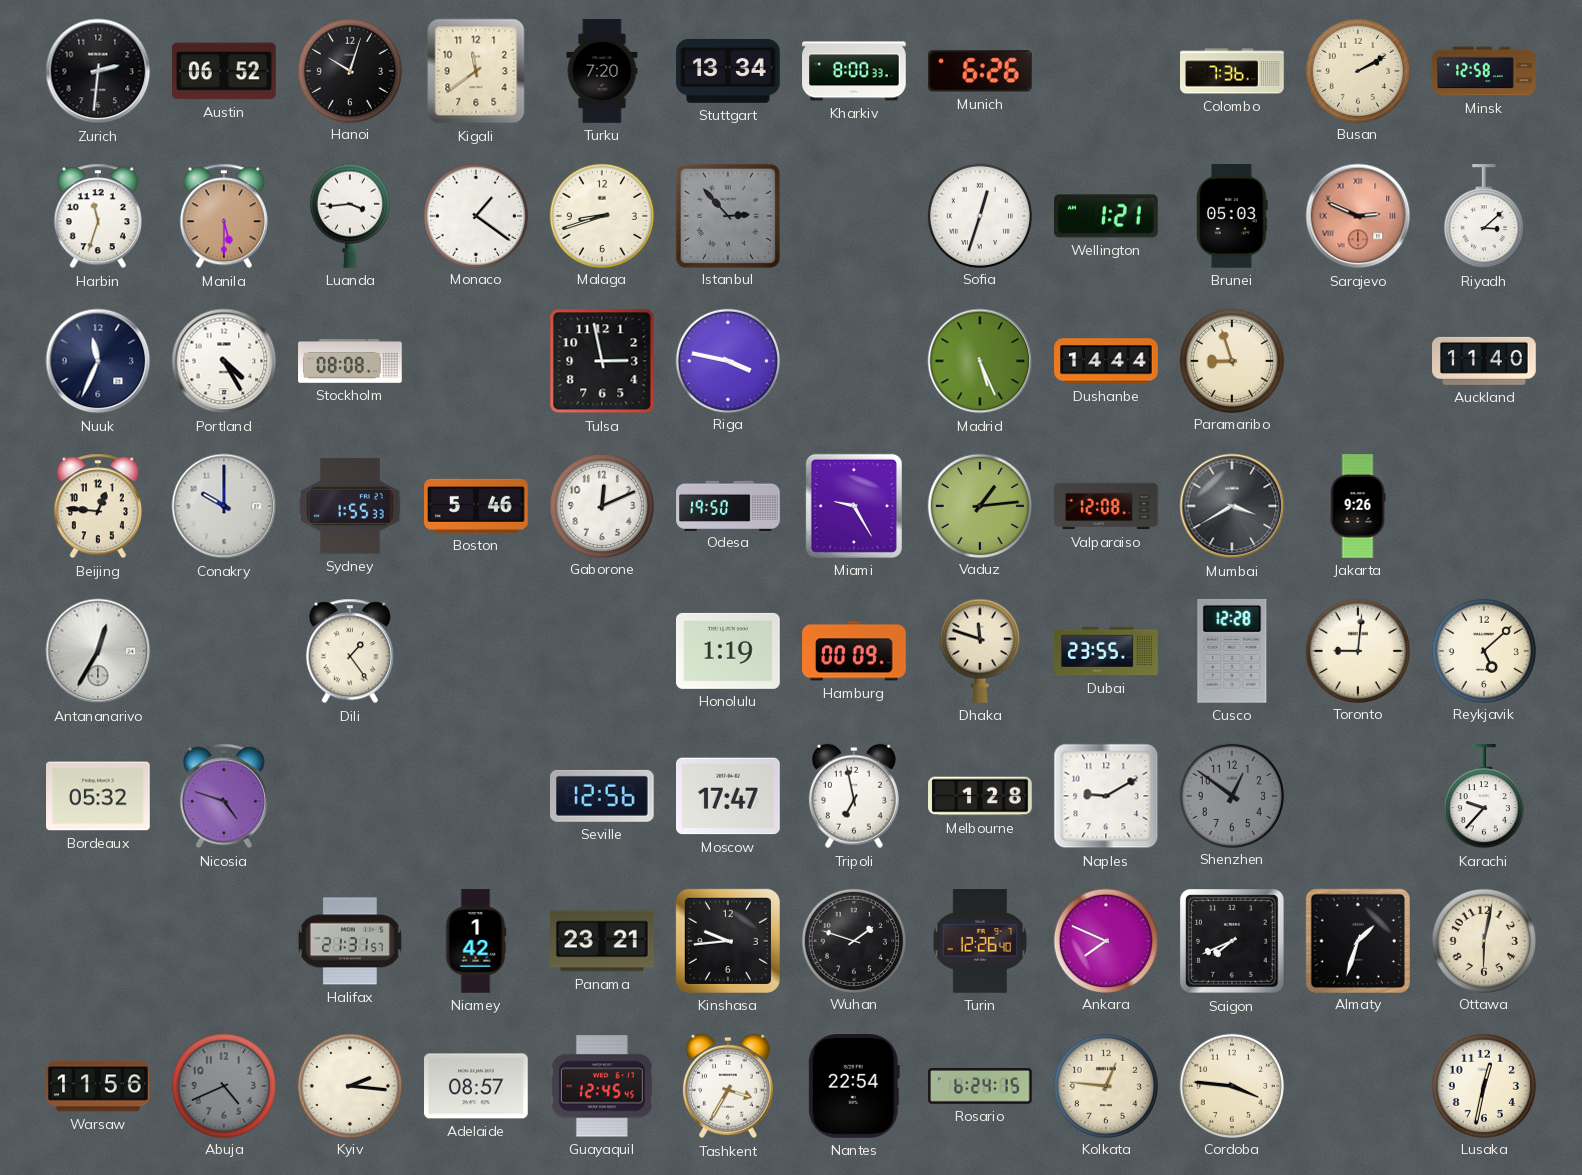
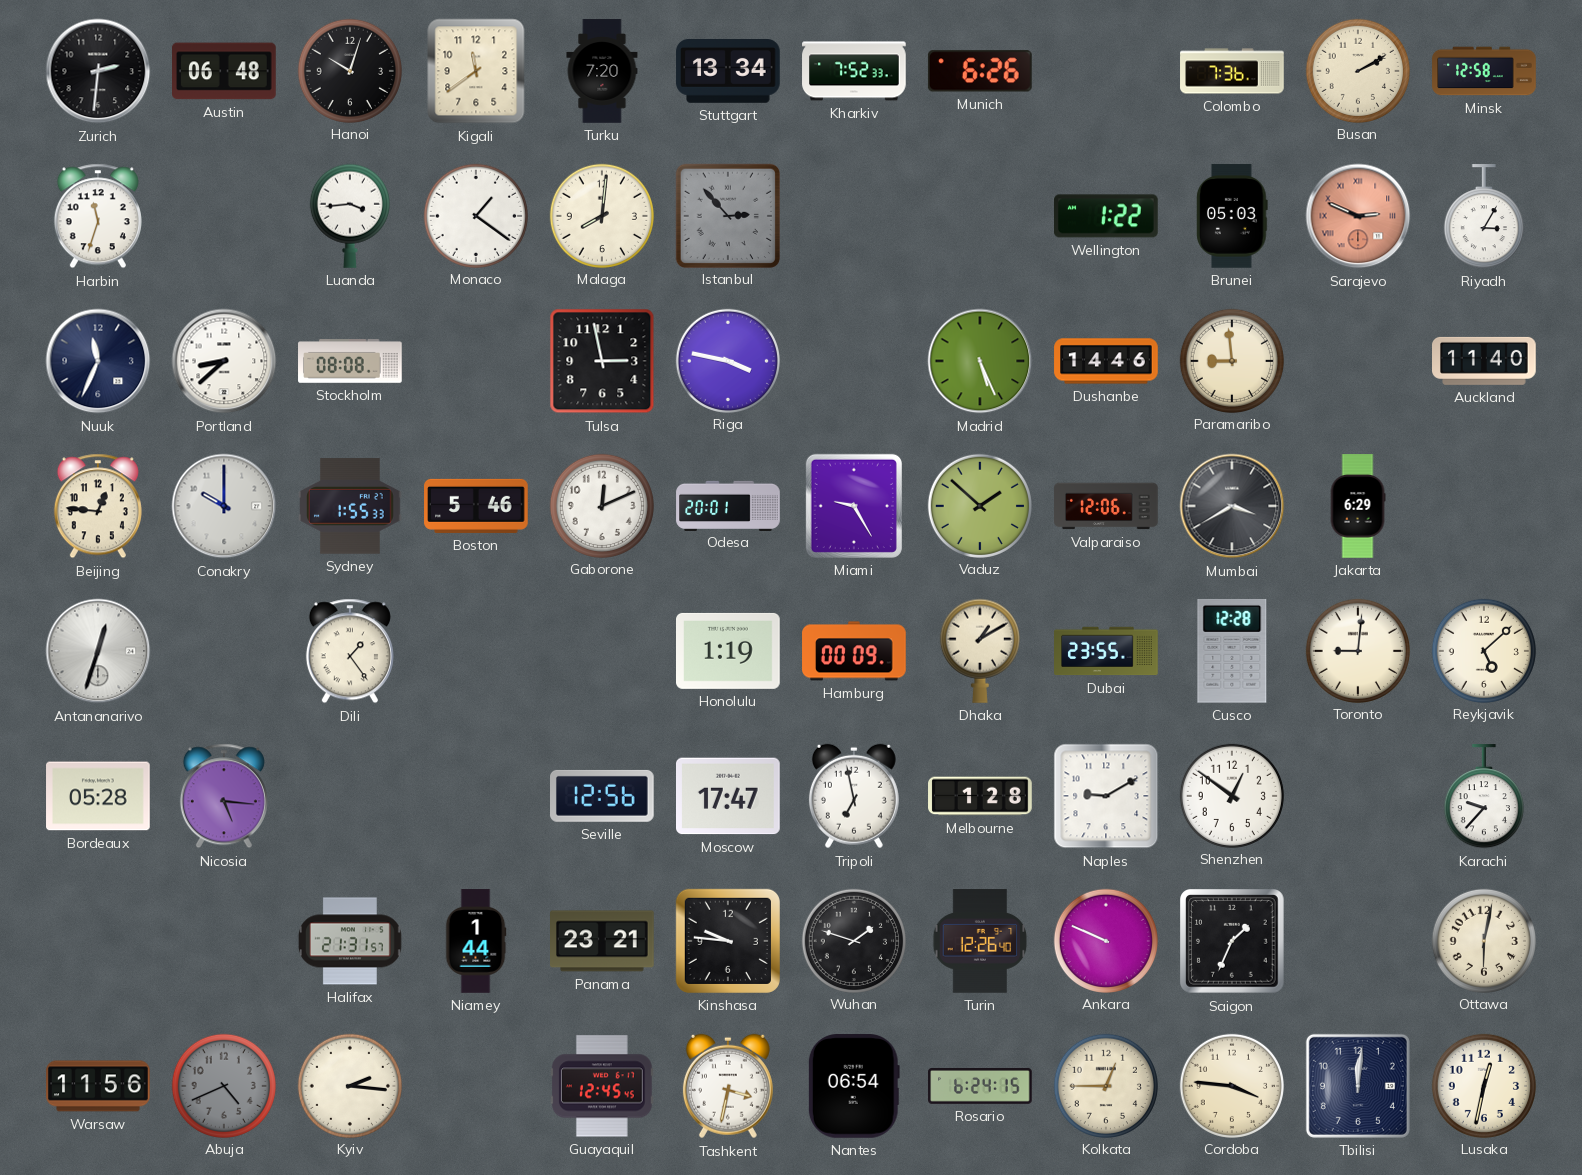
Austin: 06:52 -> 06:48
Kharkiv: 8:00 -> 7:52
Manila: 5:30 -> none
Malaga: 8:42 -> 8:01
Sofia: 12:33 -> none
Wellington: 1:21 -> 1:22
Riyadh: 3:08 -> 3:05
Portland: 4:25 -> 8:38
Dushanbe: 14:44 -> 14:46
Paramaribo: 8:57 -> 8:59
Odesa: 19:50 -> 20:01
Vaduz: 1:14 -> 1:52
Valparaiso: 12:08 -> 12:06
Jakarta: 9:26 -> 6:29
Antananarivo: 12:35 -> 12:33
Dhaka: 11:48 -> 1:10
Bordeaux: 05:32 -> 05:28
Nicosia: 4:48 -> 5:16
Shenzhen dial: grey -> white
Niamey: 1:42 -> 1:44
Kinshasa: 9:44 -> 9:46
Ankara: 7:49 -> 9:49
Saigon: 7:41 -> 1:34
Almaty: 1:33 -> none
Adelaide: 08:57 -> none
Tashkent: 3:35 -> 3:32
Nantes: 22:54 -> 06:54
Kolkata: 12:46 -> 12:45
Tbilisi: none -> 12:01
